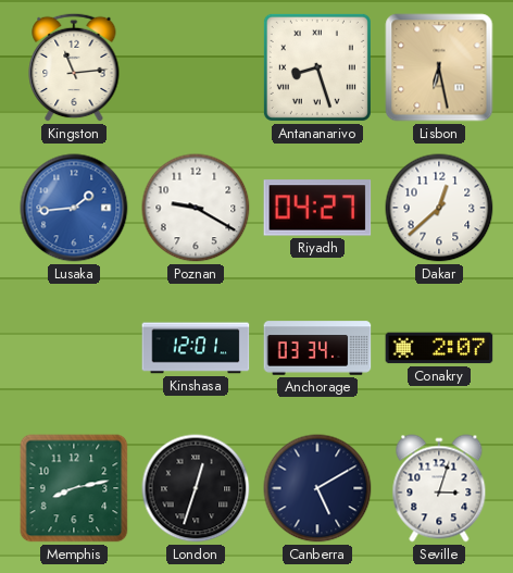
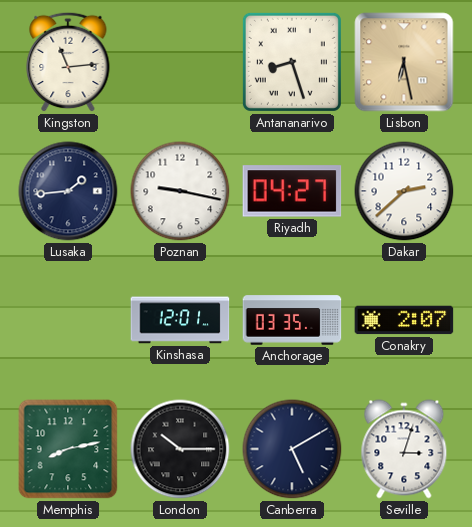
Lusaka dial: blue -> navy
Poznan: 9:20 -> 9:17
Dakar: 12:38 -> 2:38
Anchorage: 03:34 -> 03:35
London: 12:33 -> 10:15
